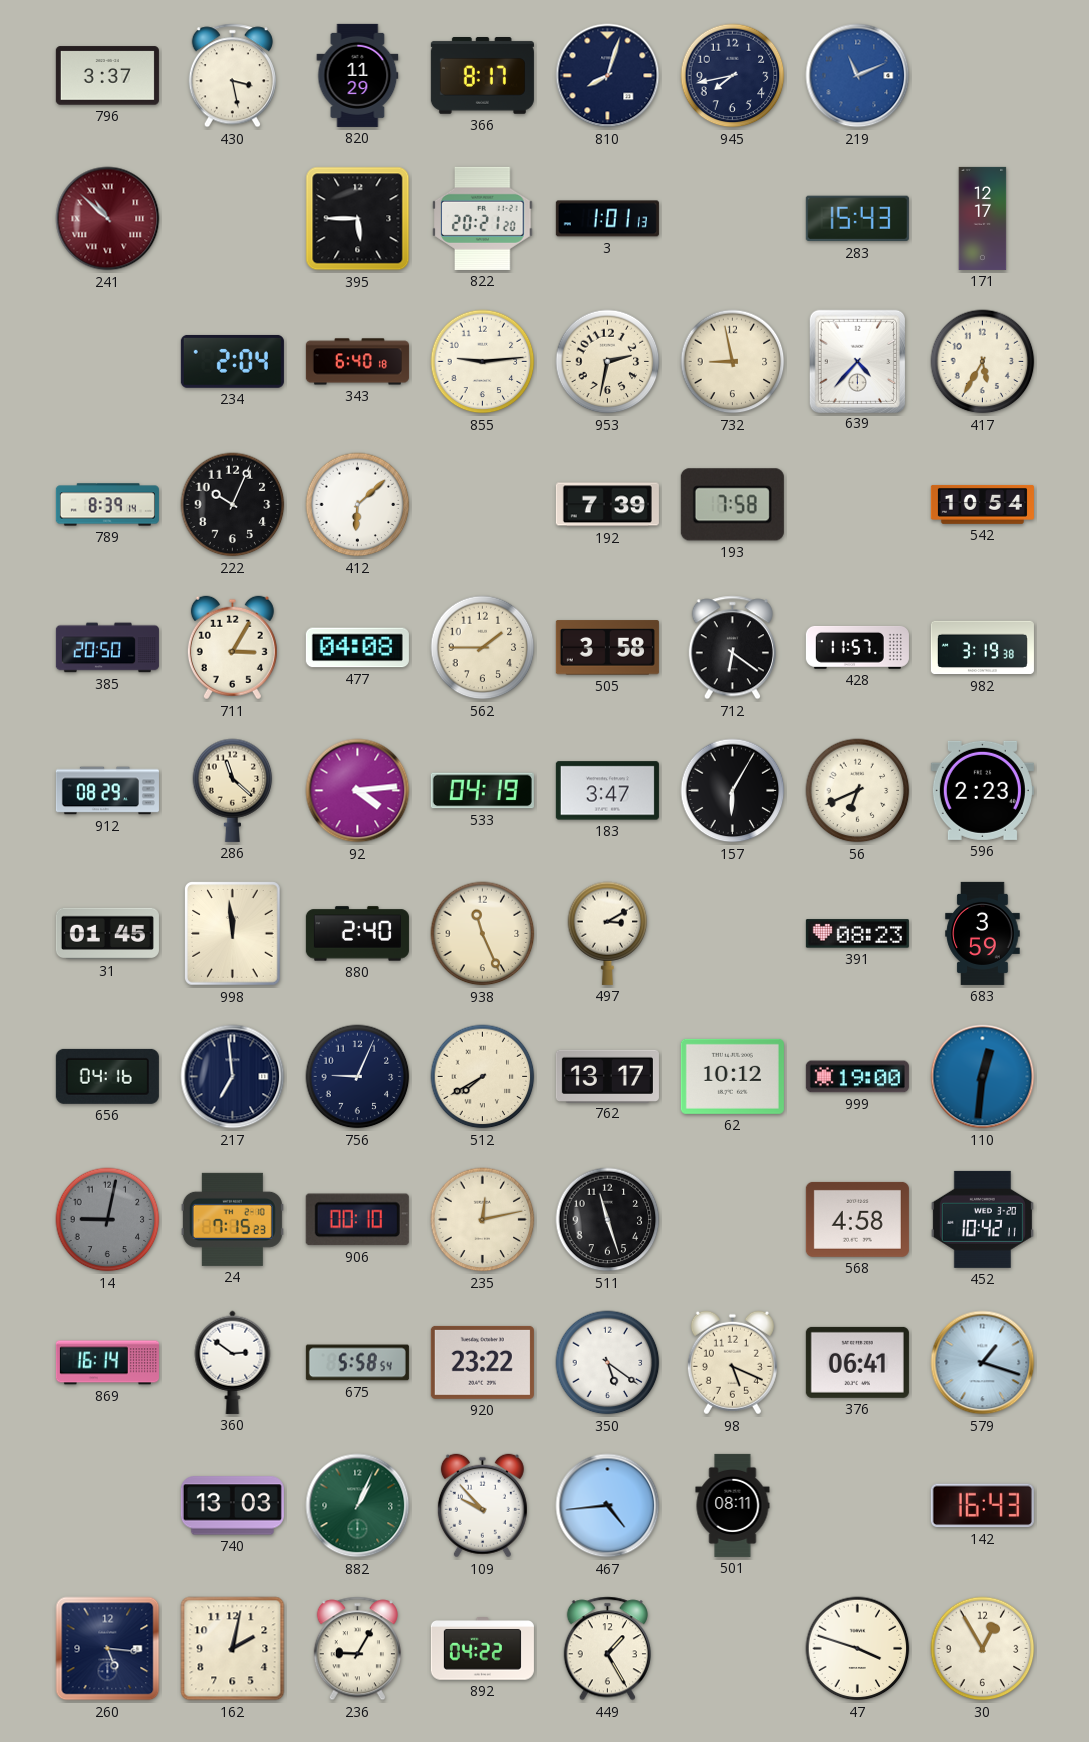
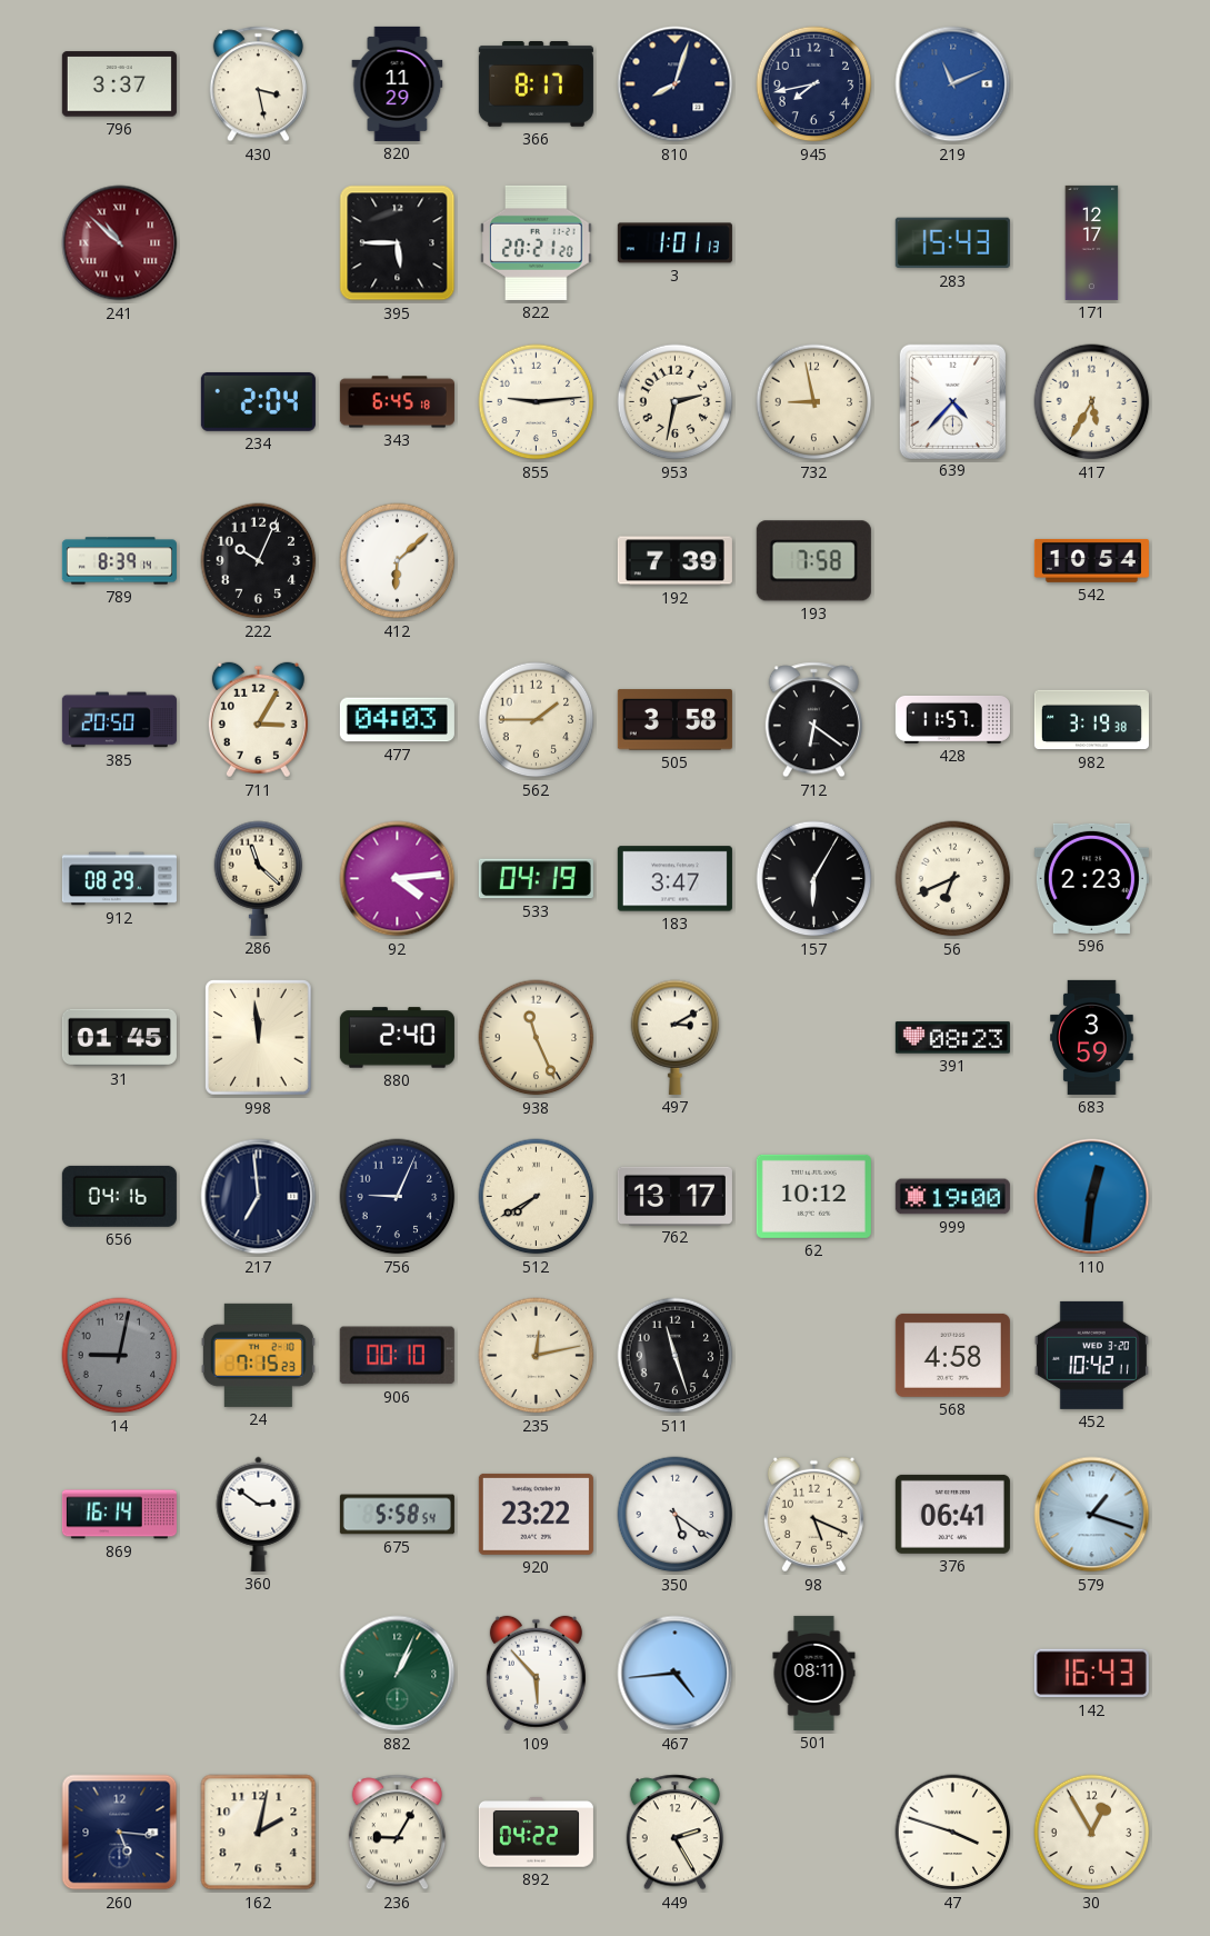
343: 6:40 -> 6:45
477: 04:08 -> 04:03
740: 13:03 -> none
109: 9:53 -> 5:53
449: 1:25 -> 2:25
